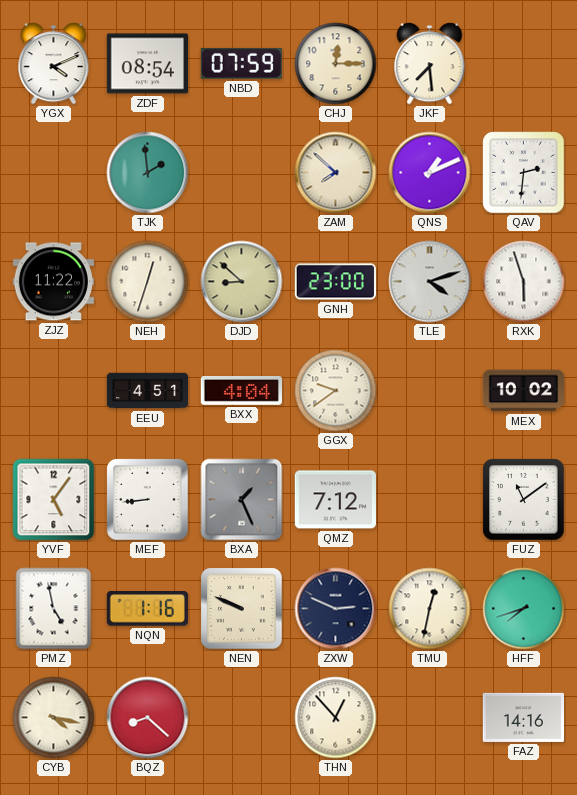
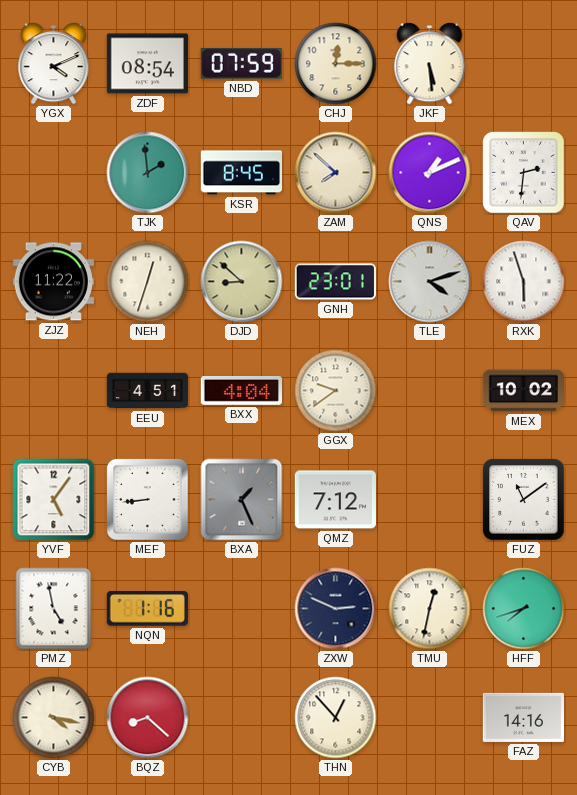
JKF: 7:29 -> 5:29
KSR: none -> 8:45
GNH: 23:00 -> 23:01
NEN: 9:49 -> none
